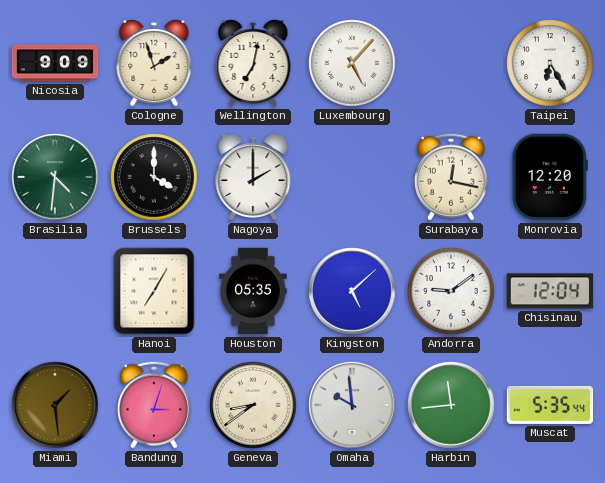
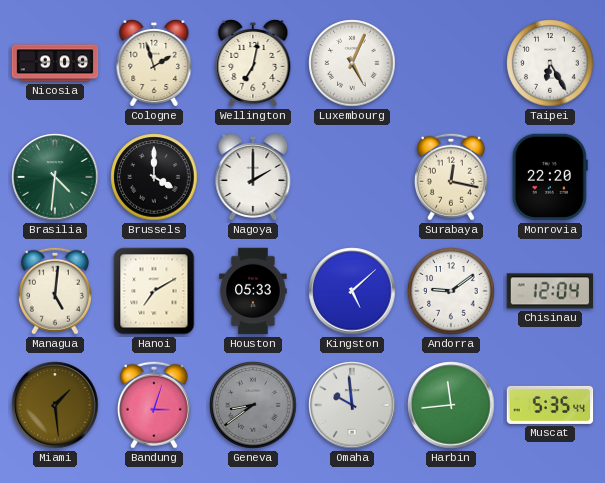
Luxembourg: 5:07 -> 5:04
Monrovia: 12:20 -> 22:20
Managua: none -> 5:01
Hanoi: 7:05 -> 7:10
Houston: 05:35 -> 05:33
Geneva dial: cream -> grey
